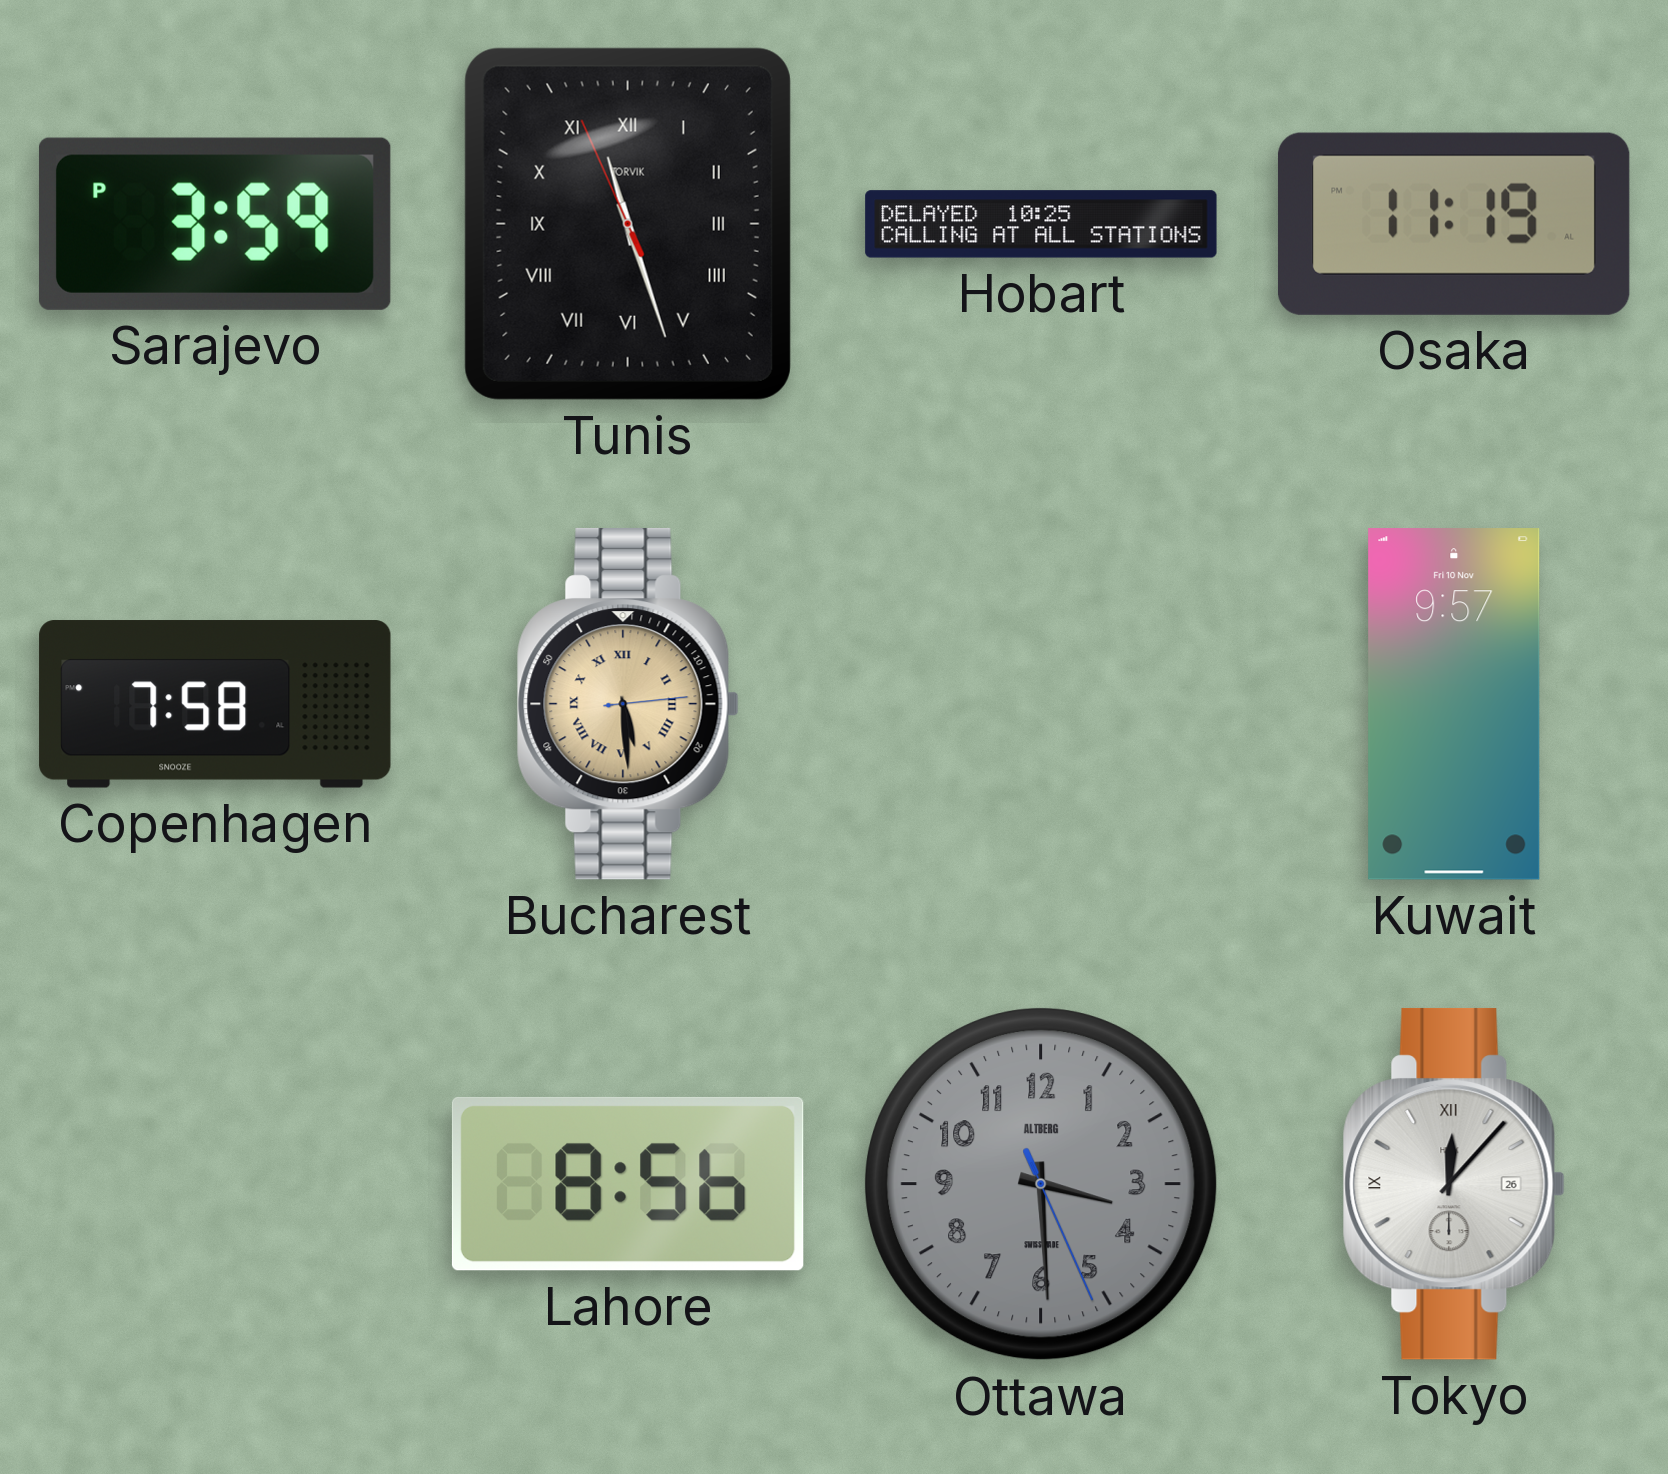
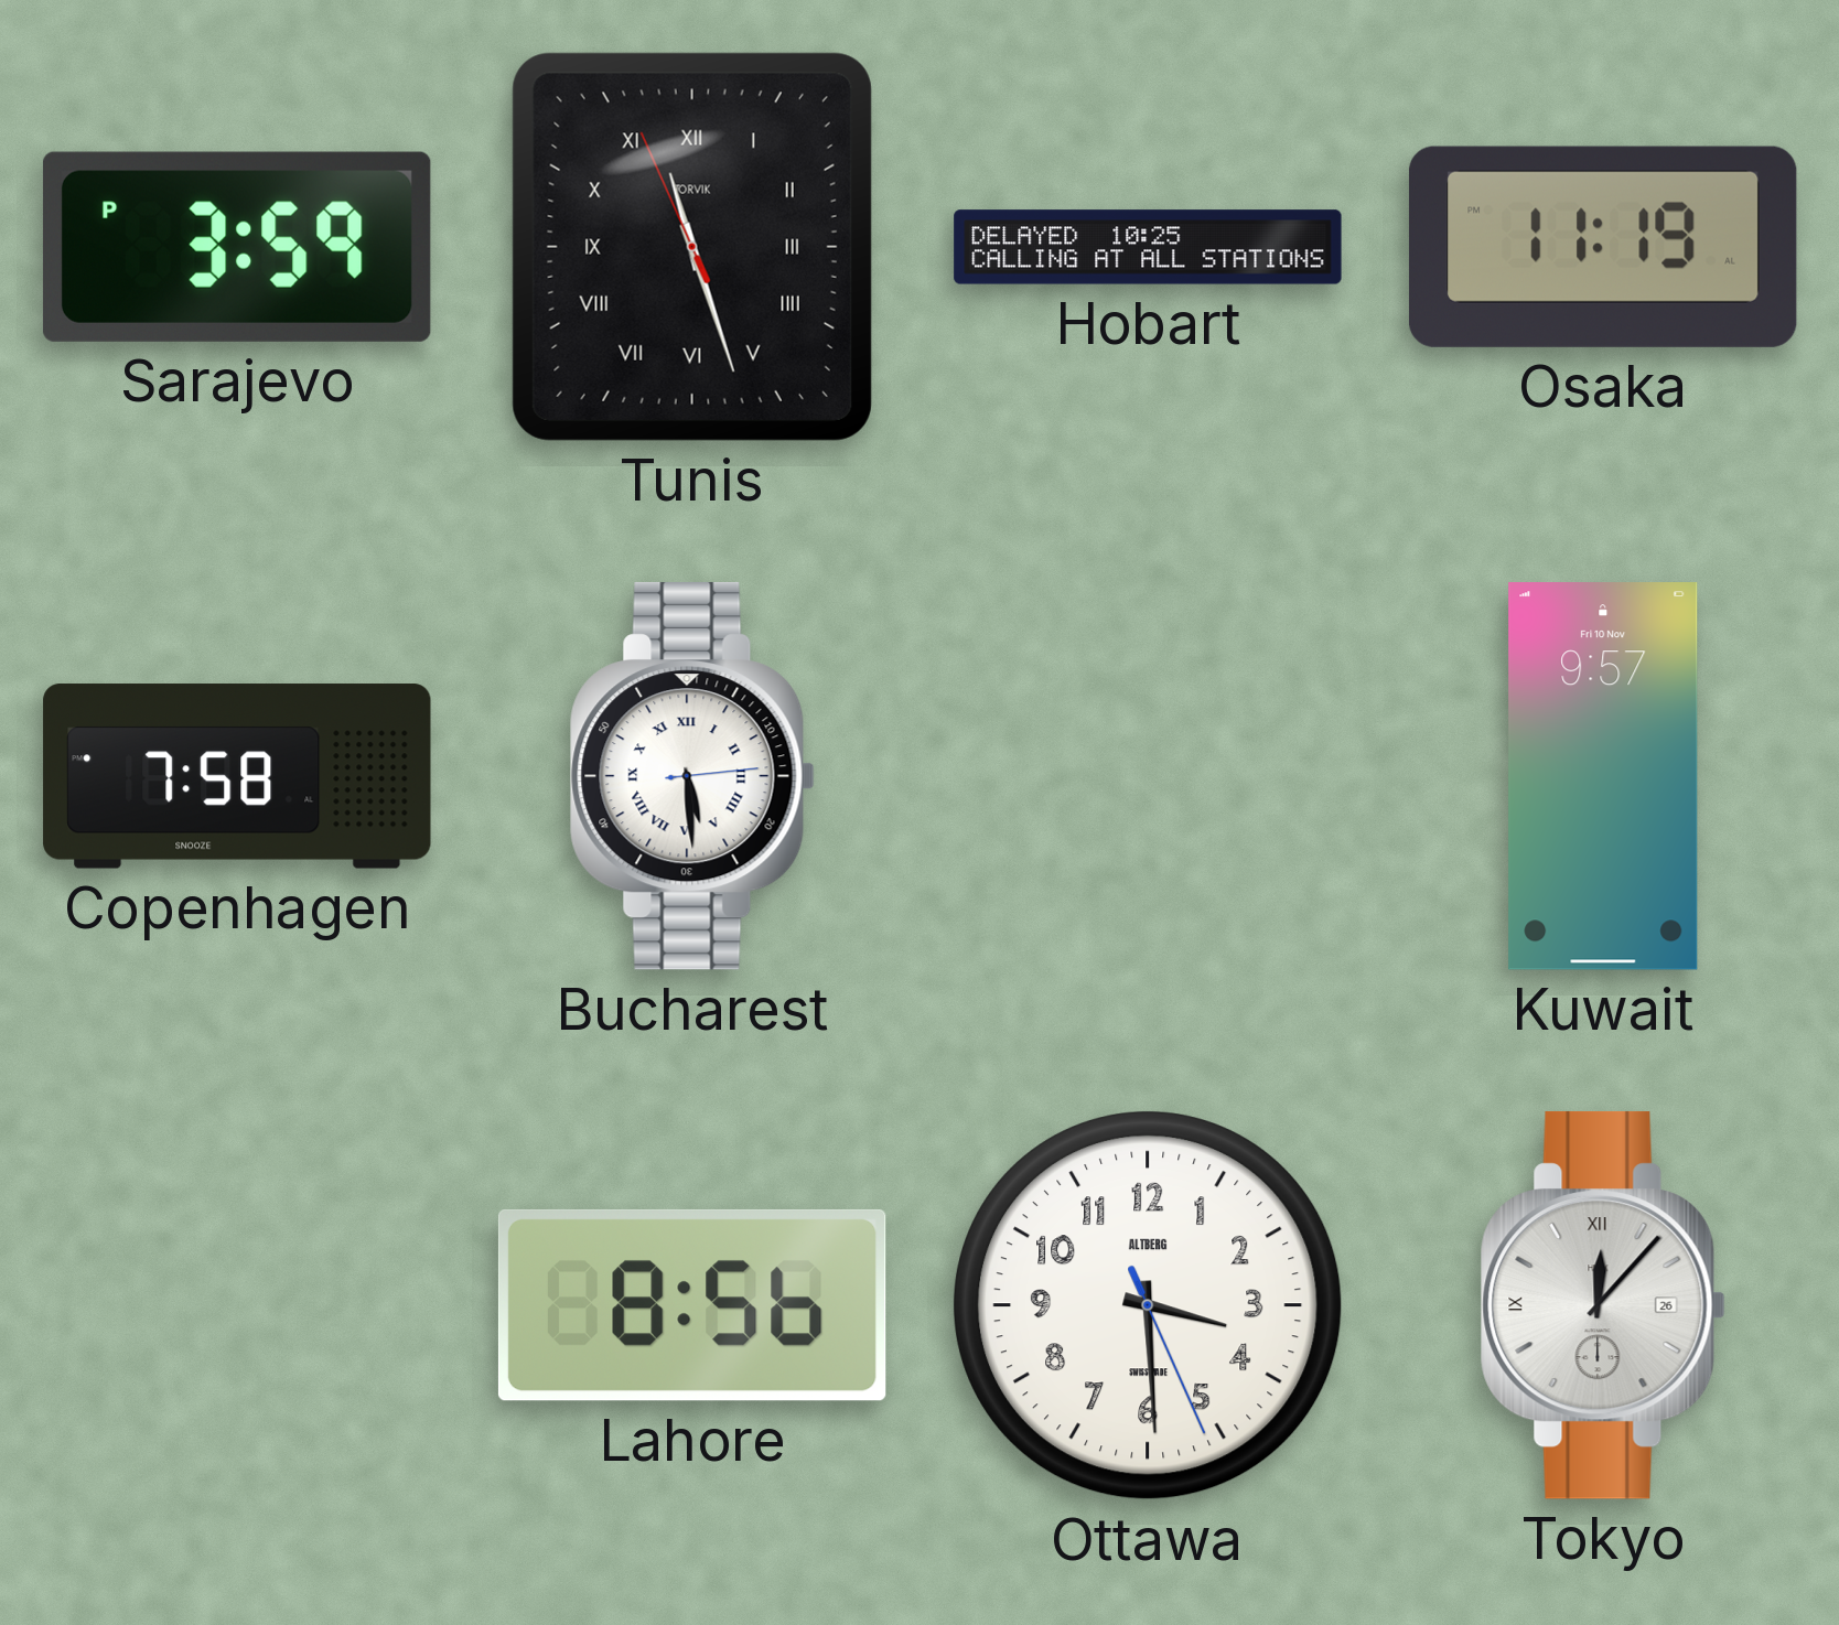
Bucharest dial: champagne -> white
Ottawa dial: grey -> white
